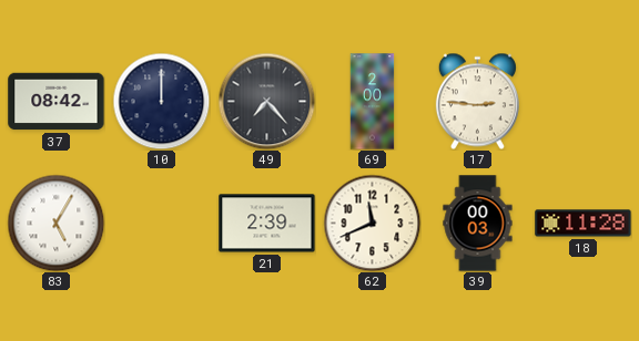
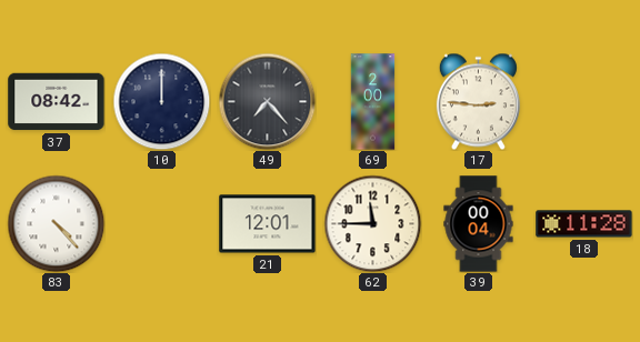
83: 5:05 -> 4:23
21: 2:39 -> 12:01
62: 11:41 -> 11:45
39: 00:03 -> 00:04
